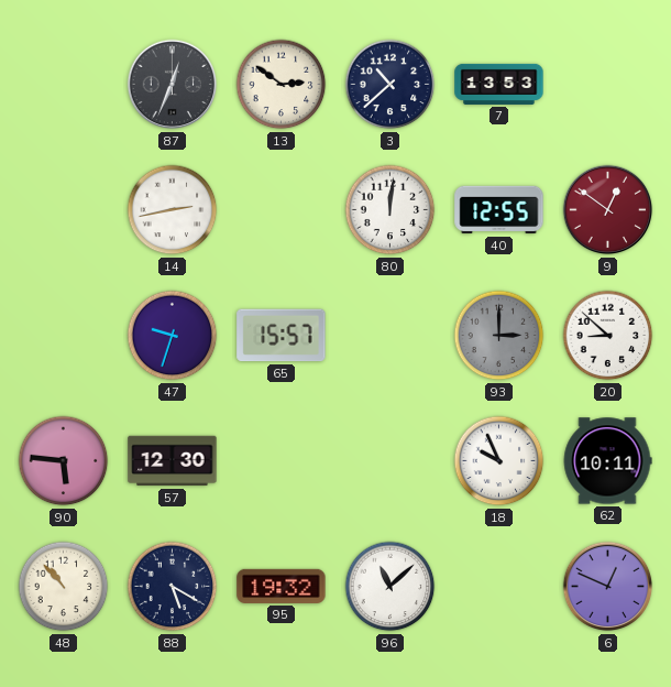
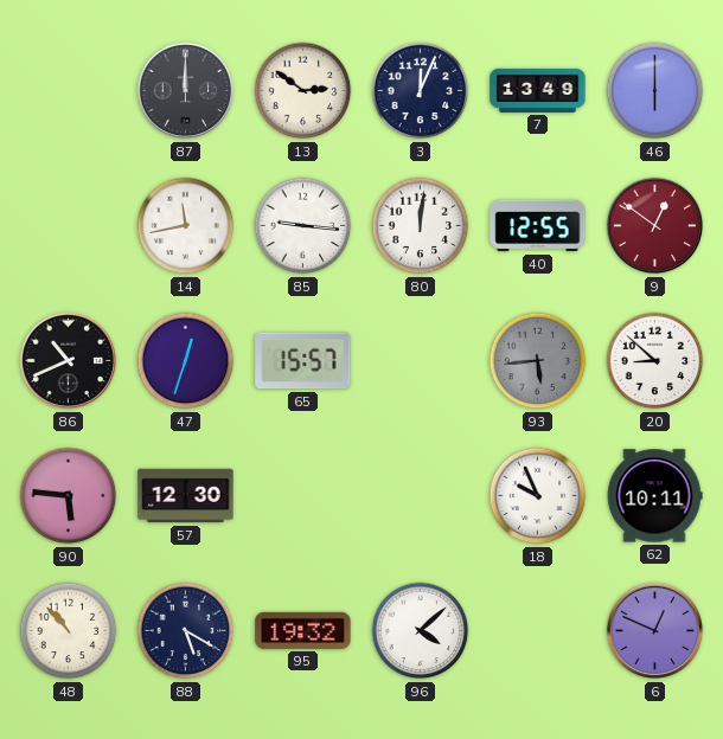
87: 12:34 -> 12:00
3: 10:38 -> 12:04
7: 13:53 -> 13:49
46: none -> 6:00
14: 2:43 -> 11:43
85: none -> 9:16
86: none -> 10:41
47: 9:33 -> 12:33
93: 3:00 -> 5:44
96: 11:08 -> 4:08
